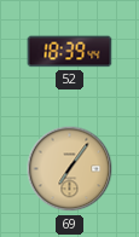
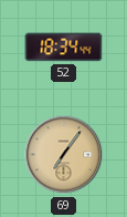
52: 18:39 -> 18:34
